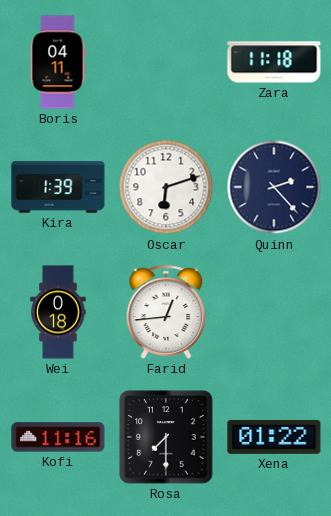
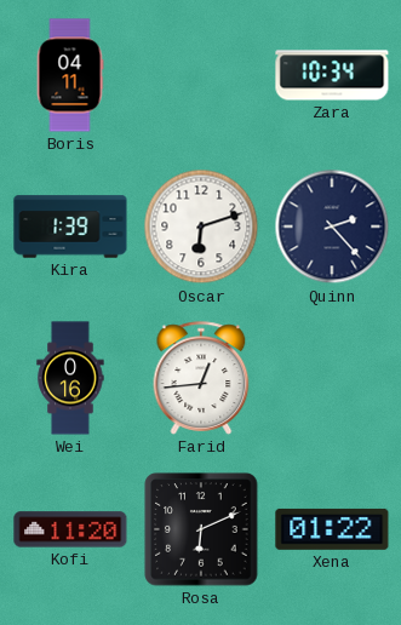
Zara: 11:18 -> 10:34
Wei: 0:18 -> 0:16
Kofi: 11:16 -> 11:20
Rosa: 7:30 -> 6:11
